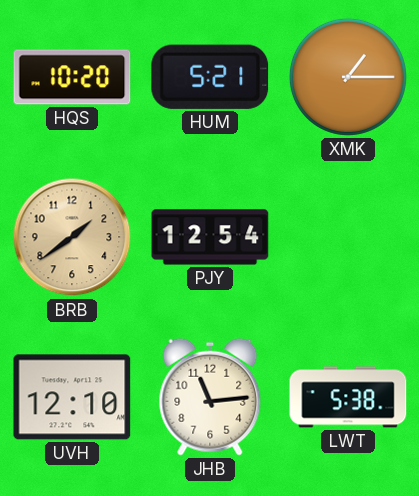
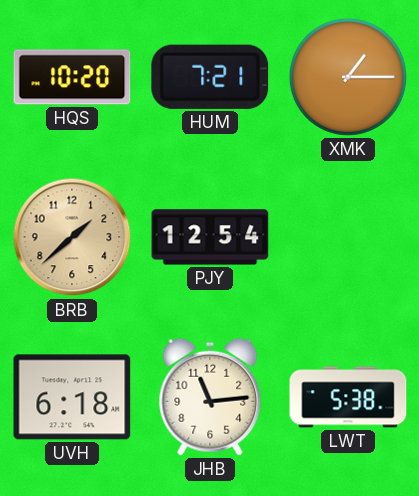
HUM: 5:21 -> 7:21
BRB: 1:39 -> 1:38
UVH: 12:10 -> 6:18
